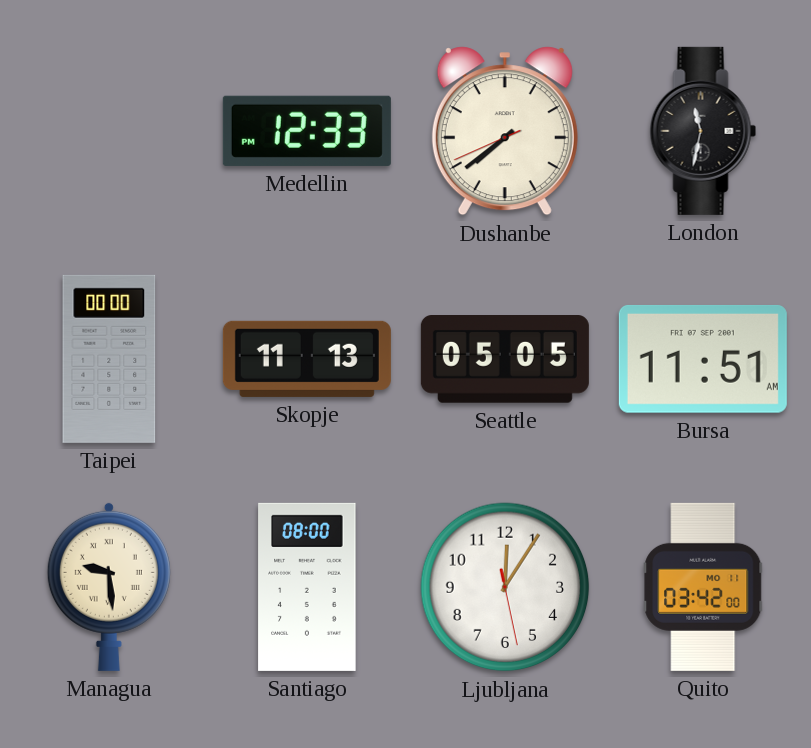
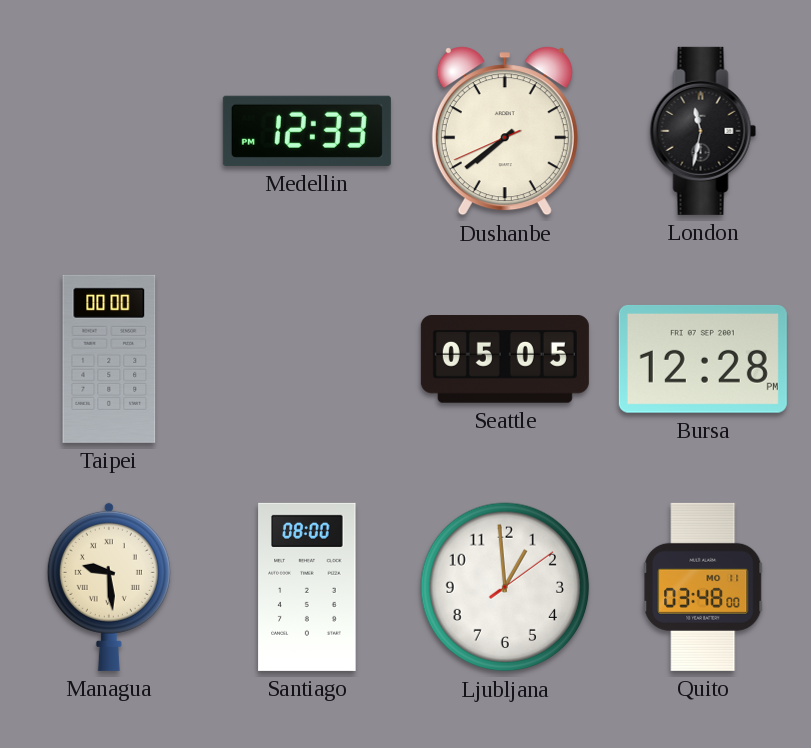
Skopje: 11:13 -> none
Bursa: 11:51 -> 12:28
Ljubljana: 12:05 -> 12:59
Quito: 03:42 -> 03:48
